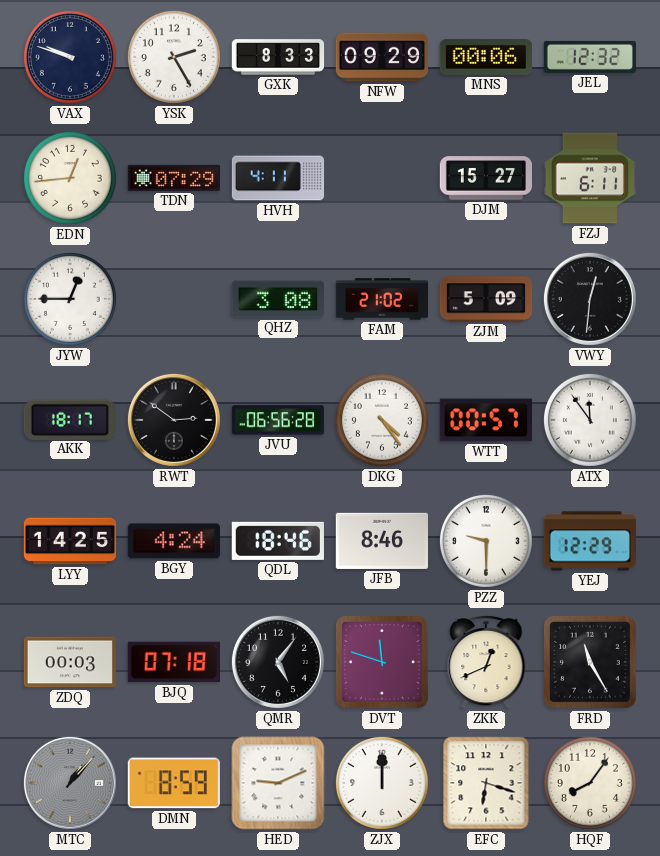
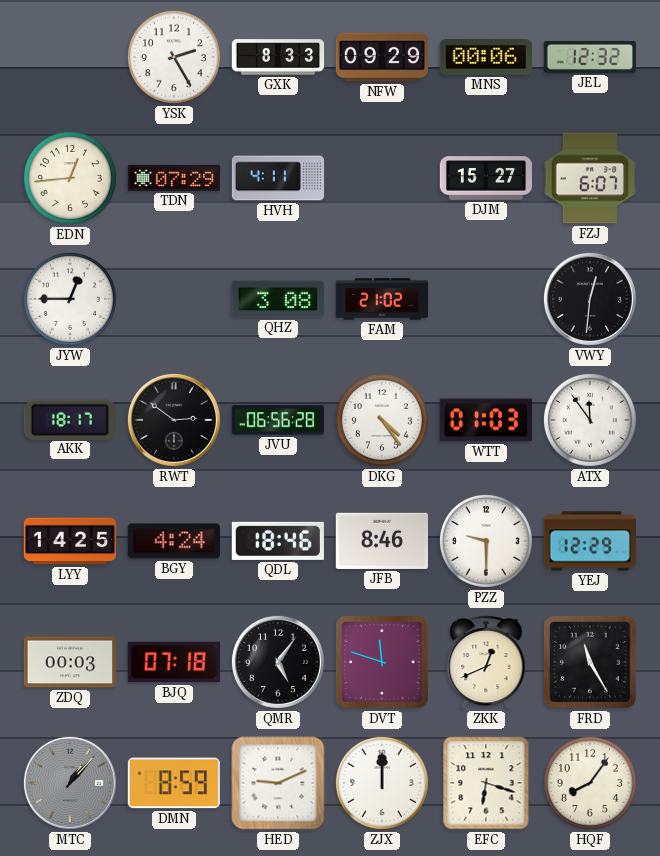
VAX: 9:48 -> none
FZJ: 6:11 -> 6:07
ZJM: 5:09 -> none
WTT: 00:57 -> 01:03
